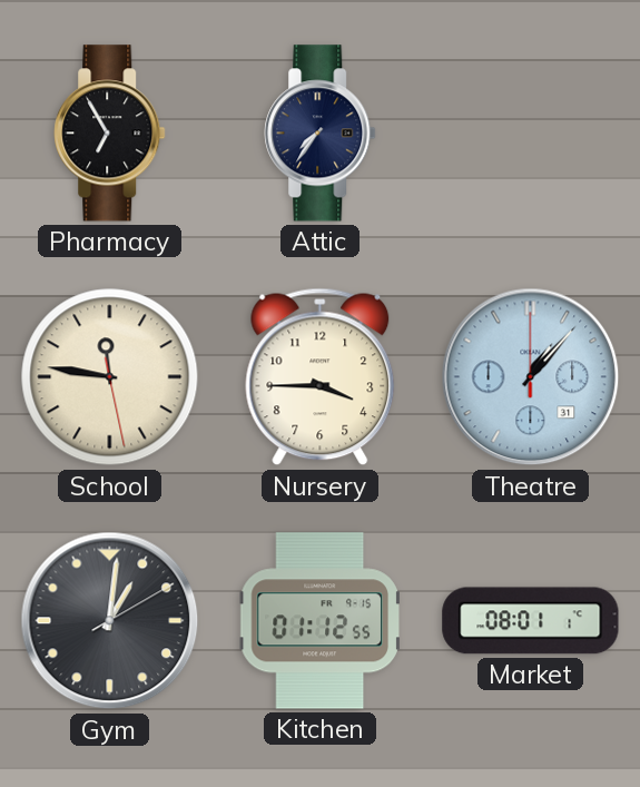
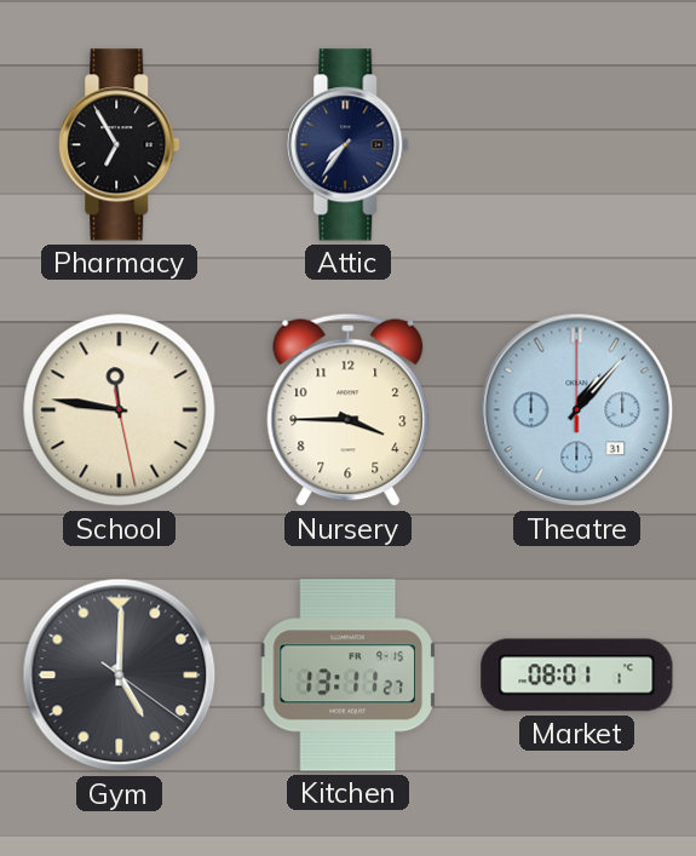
Gym: 1:01 -> 5:00
Kitchen: 01:12 -> 13:11
